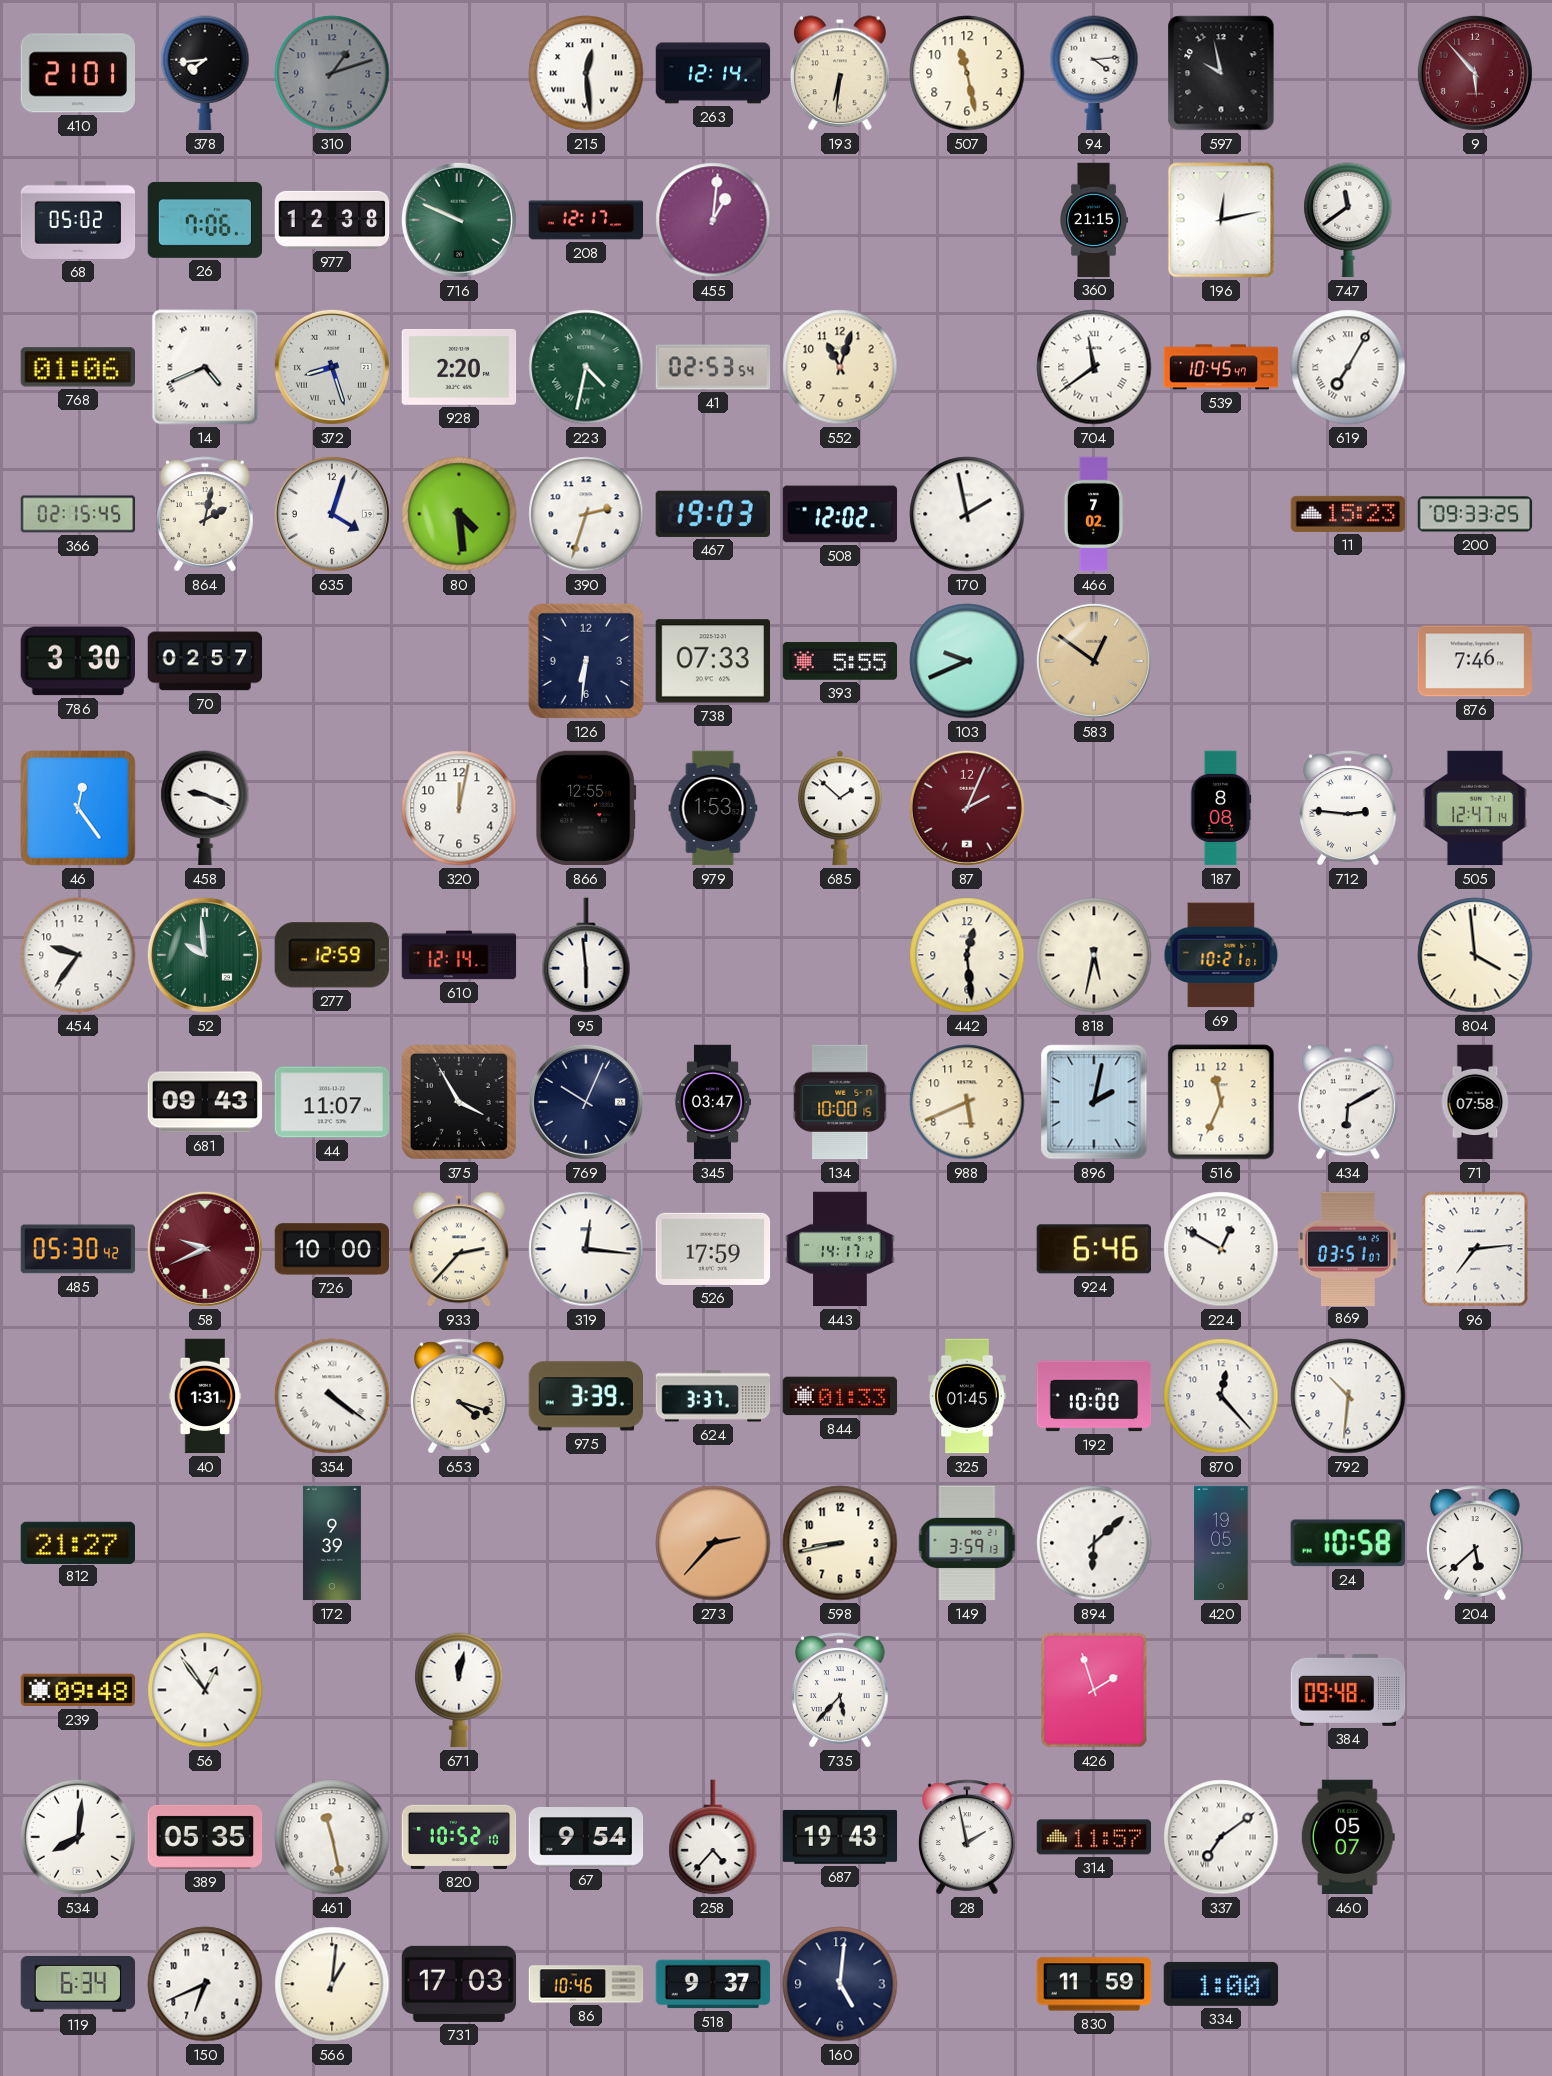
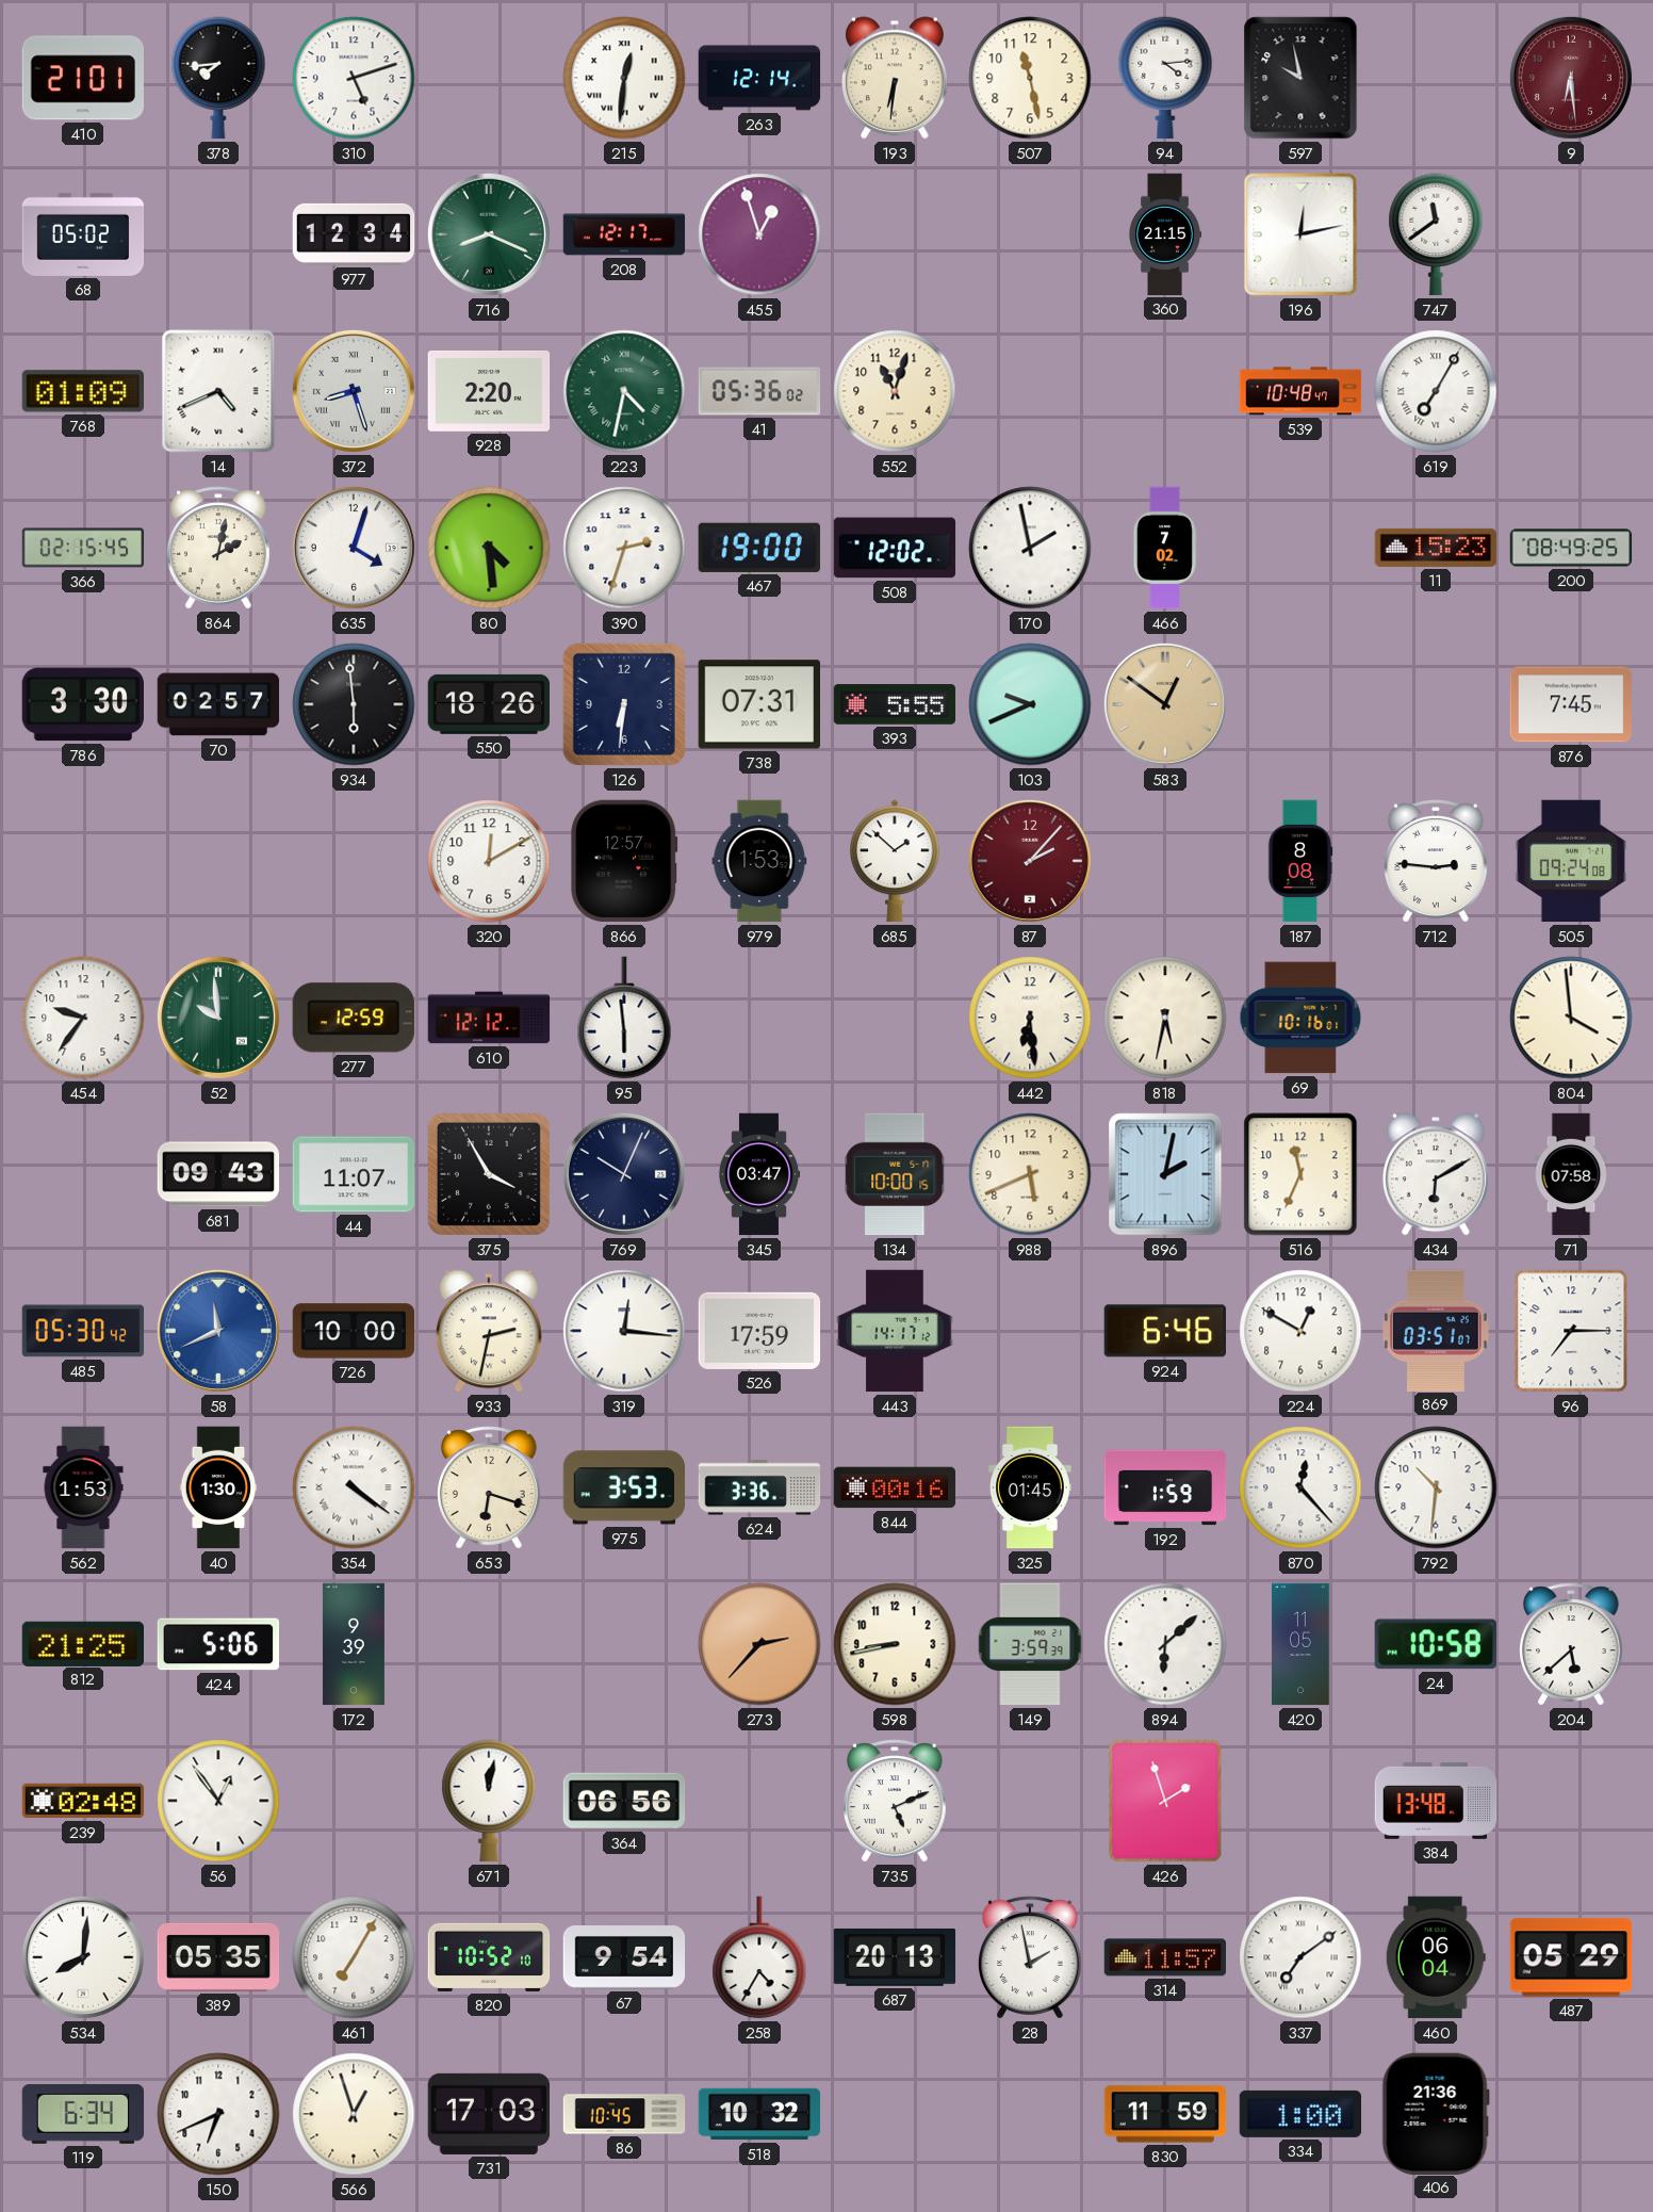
310: 1:12 -> 5:12
310 dial: grey -> white
215: 12:29 -> 12:31
9: 5:53 -> 6:29
26: 7:06 -> none
977: 12:38 -> 12:34
716: 9:49 -> 8:19
455: 1:01 -> 12:57
768: 01:06 -> 01:09
41: 02:53 -> 05:36
704: 11:39 -> none
539: 10:45 -> 10:48
467: 19:03 -> 19:00
200: 09:33 -> 08:49
934: none -> 5:59
550: none -> 18:26
738: 07:33 -> 07:31
876: 7:46 -> 7:45
46: 12:24 -> none
458: 9:19 -> none
320: 12:02 -> 12:10
866: 12:55 -> 12:57
87: 2:04 -> 2:07
505: 12:47 -> 09:24
610: 12:14 -> 12:12
442: 12:29 -> 6:29
69: 10:21 -> 10:16
58: 9:41 -> 11:41
58 dial: burgundy -> blue
933: 2:37 -> 2:32
96: 7:14 -> 7:15
562: none -> 1:53
40: 1:31 -> 1:30
653: 4:18 -> 6:18
975: 3:39 -> 3:53
624: 3:37 -> 3:36
844: 01:33 -> 00:16
192: 10:00 -> 1:59
812: 21:27 -> 21:25
424: none -> 5:06
149: 3:59:13 -> 3:59:39
420: 19:05 -> 11:05
239: 09:48 -> 02:48
364: none -> 06:56
735: 5:37 -> 5:11
384: 09:48 -> 13:48
461: 11:28 -> 7:05
258: 4:37 -> 4:35
687: 19:43 -> 20:13
460: 05:07 -> 06:04
487: none -> 05:29
566: 1:01 -> 12:57
86: 10:46 -> 10:45
518: 9:37 -> 10:32
160: 5:01 -> none
406: none -> 21:36
